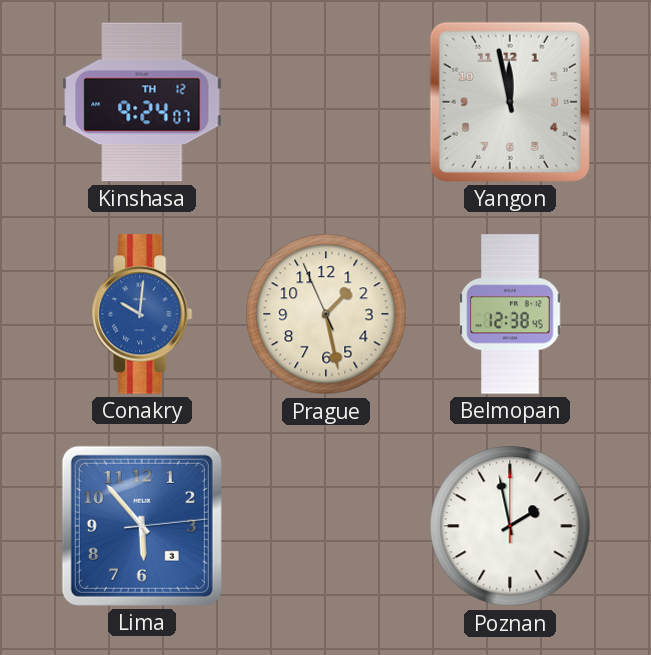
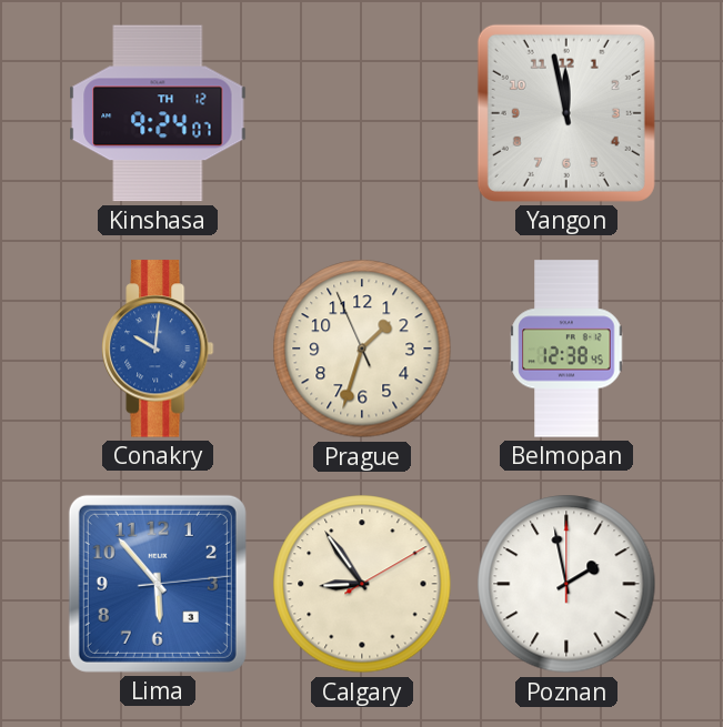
Prague: 1:27 -> 1:32
Calgary: none -> 8:54
